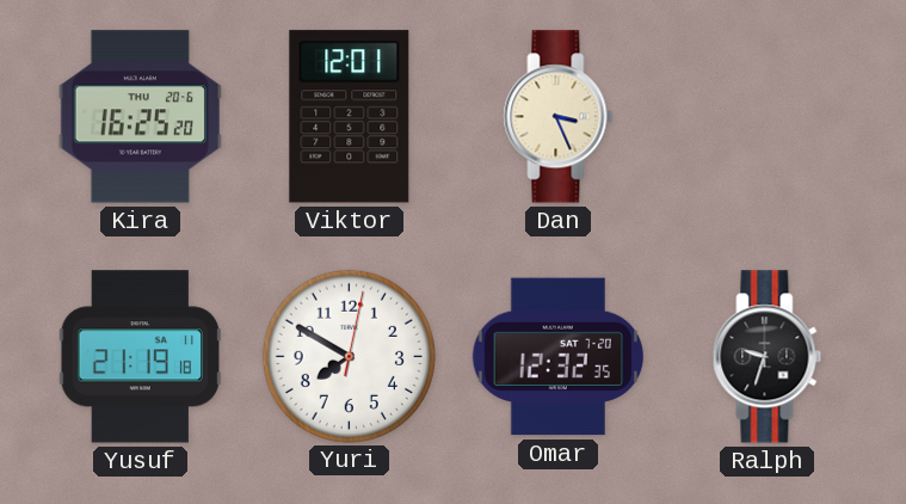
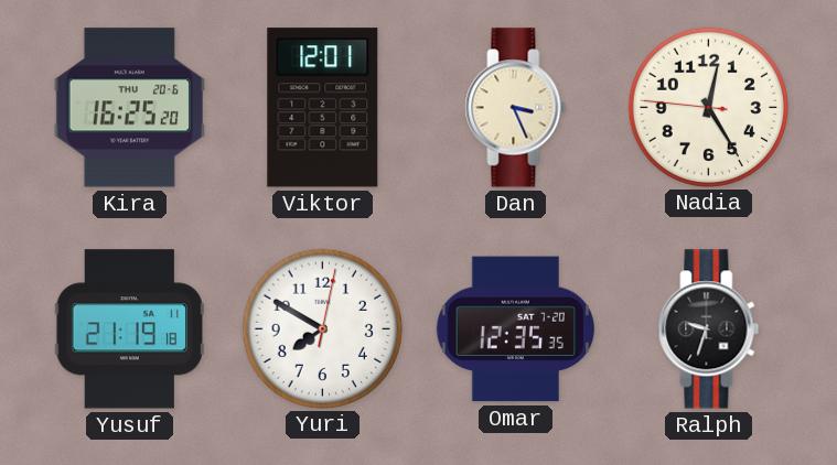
Nadia: none -> 12:24
Omar: 12:32 -> 12:35
